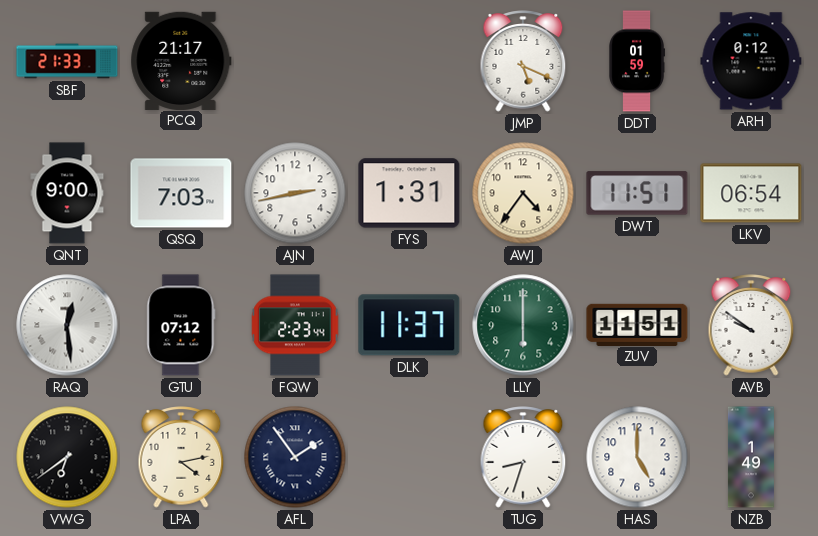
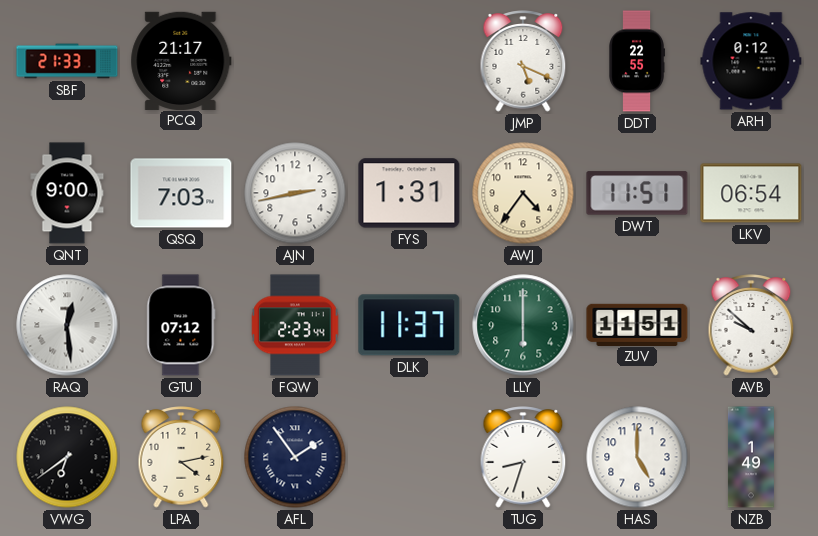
DDT: 01:59 -> 22:55
AVB: 9:51 -> 9:52
